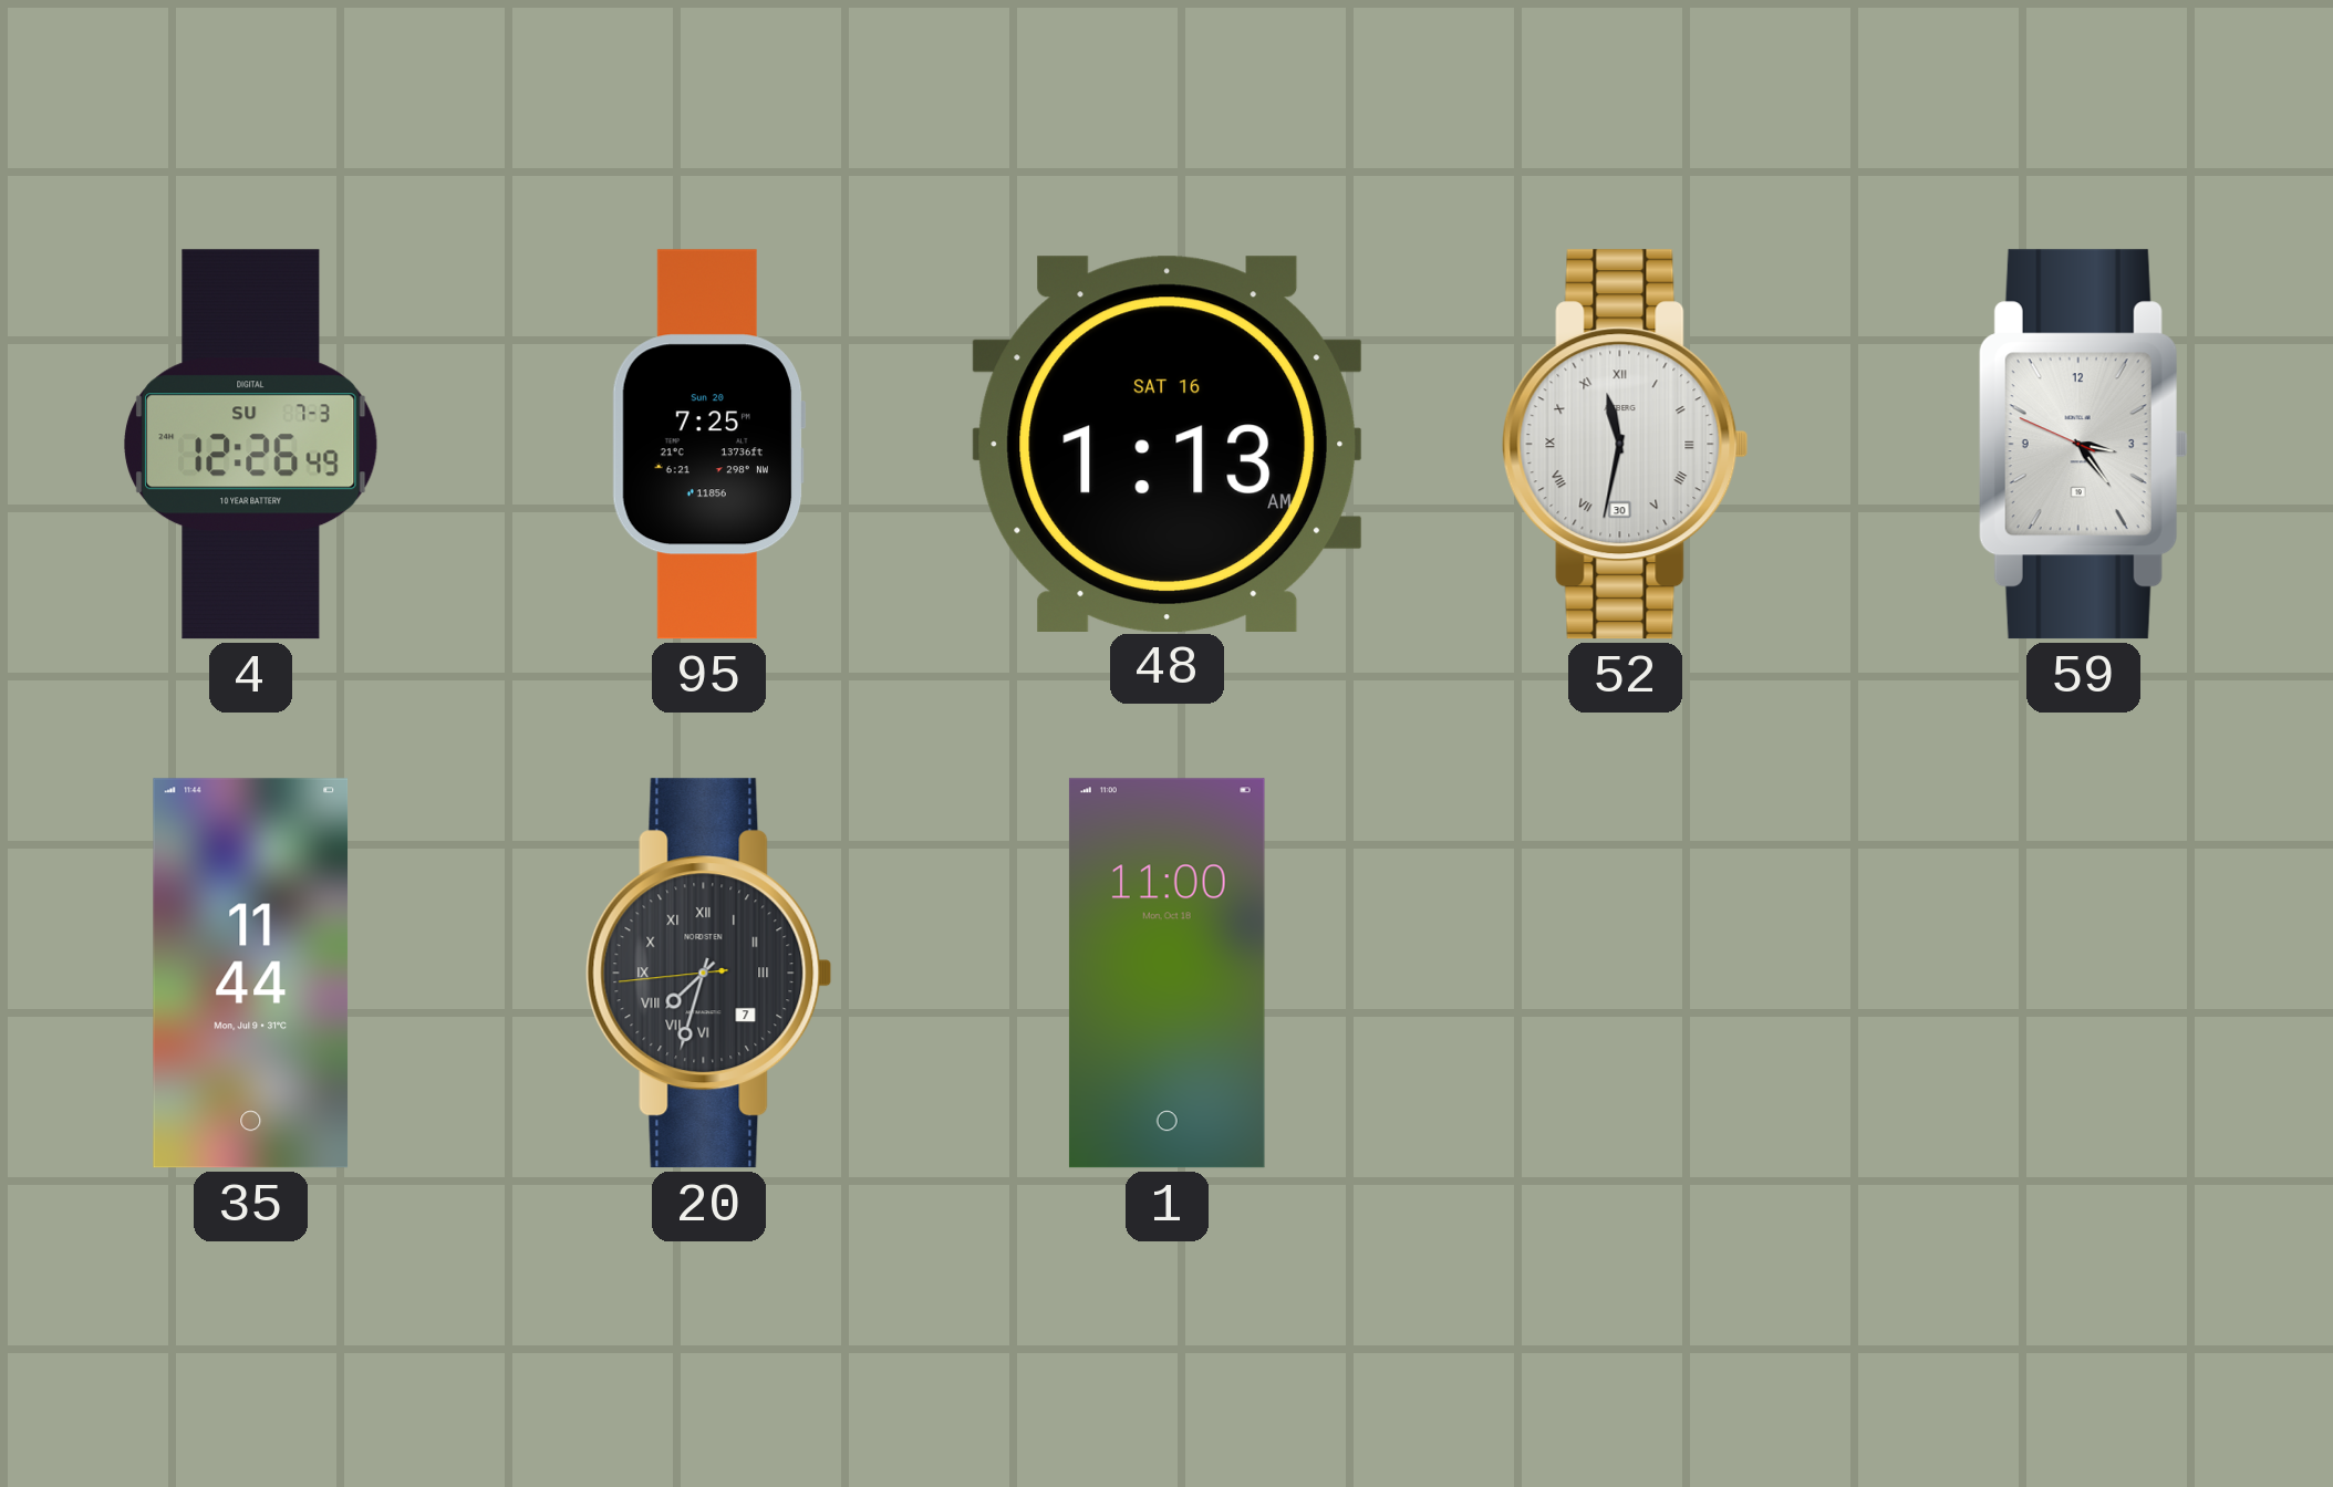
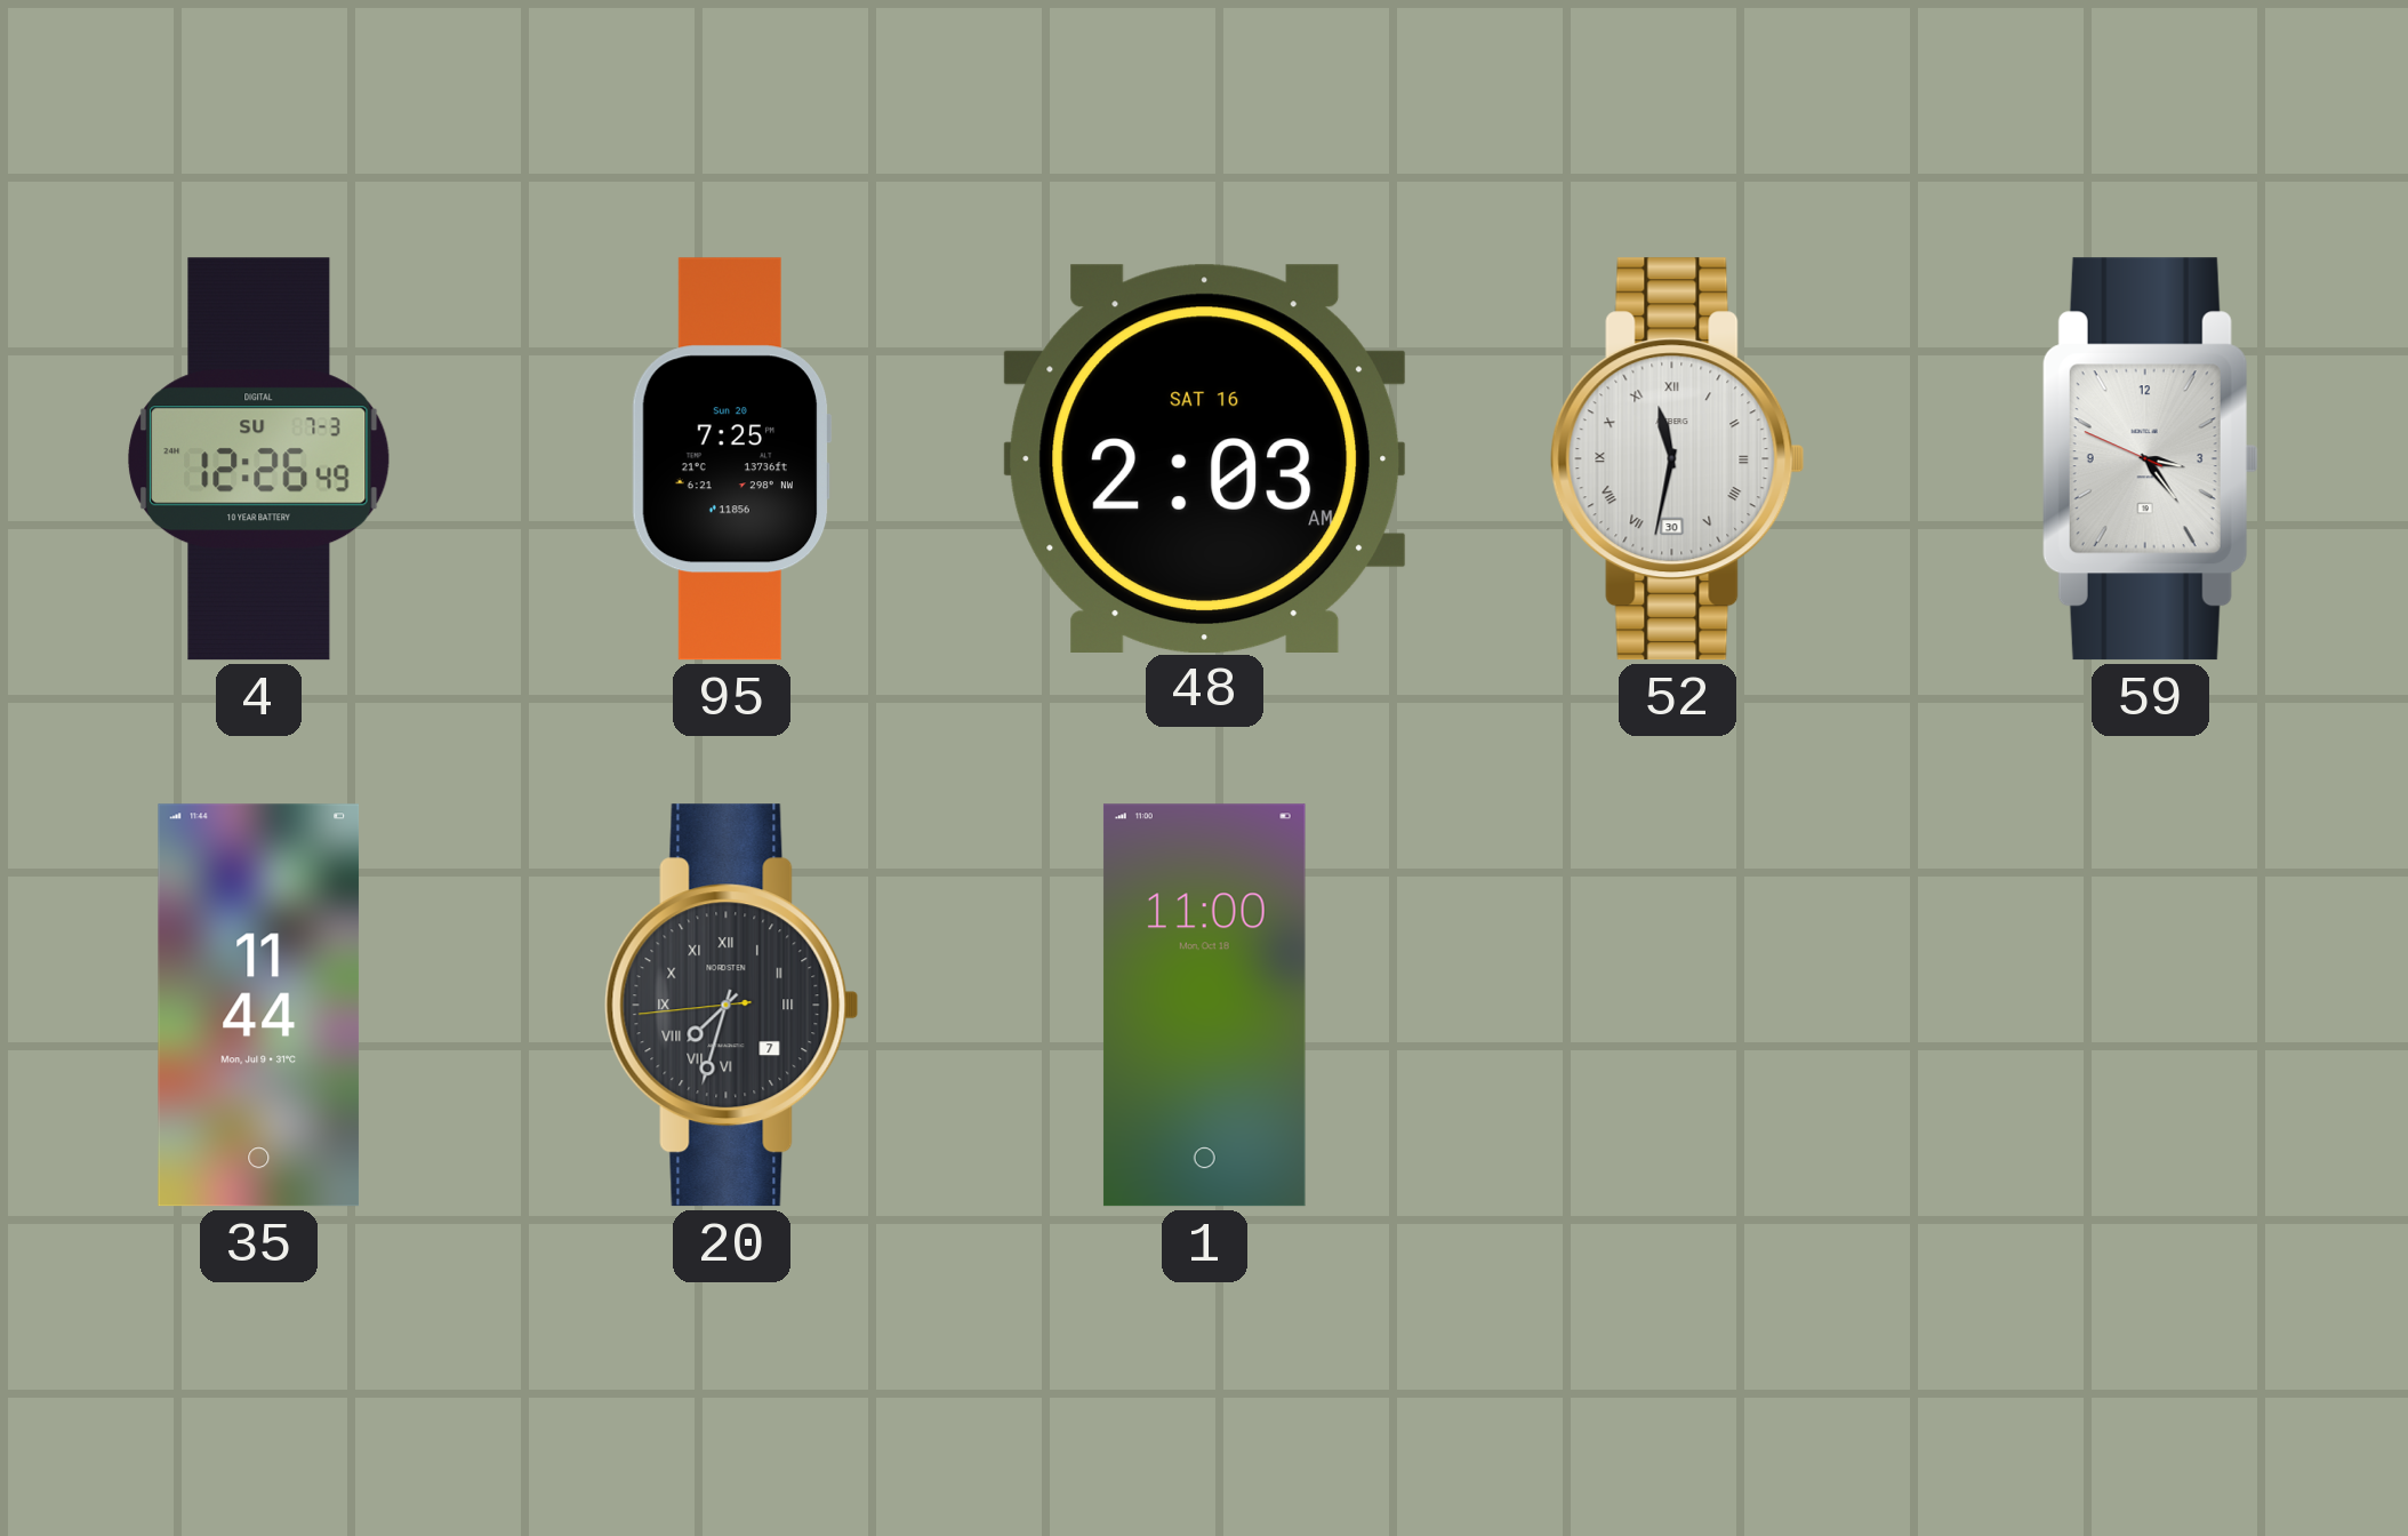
48: 1:13 -> 2:03
